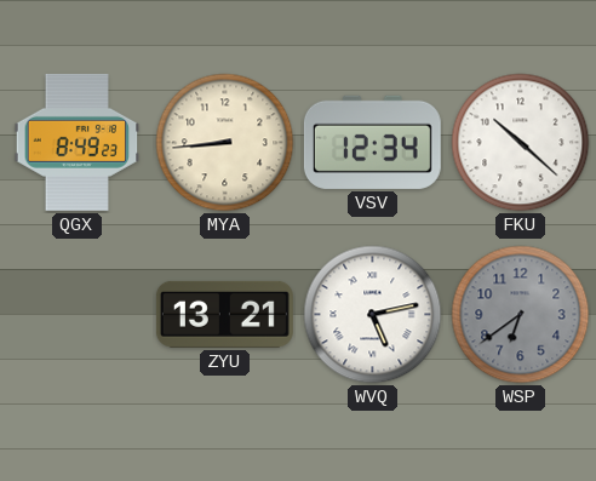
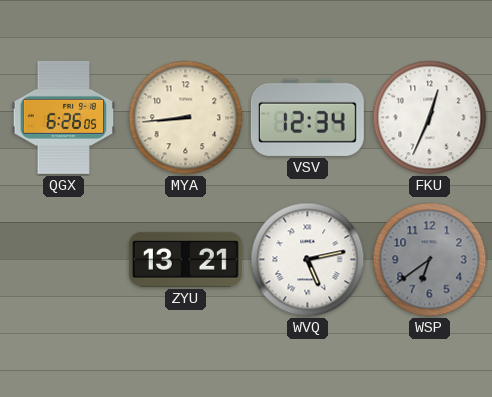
QGX: 8:49 -> 6:26
FKU: 10:22 -> 12:34
